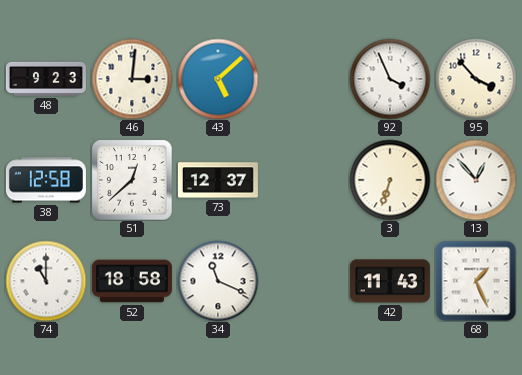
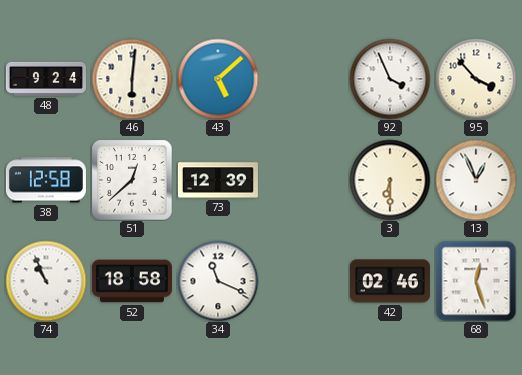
48: 9:23 -> 9:24
46: 3:01 -> 6:01
73: 12:37 -> 12:39
3: 6:33 -> 6:30
13: 12:53 -> 12:56
74: 11:00 -> 10:56
42: 11:43 -> 02:46
68: 1:26 -> 12:27
